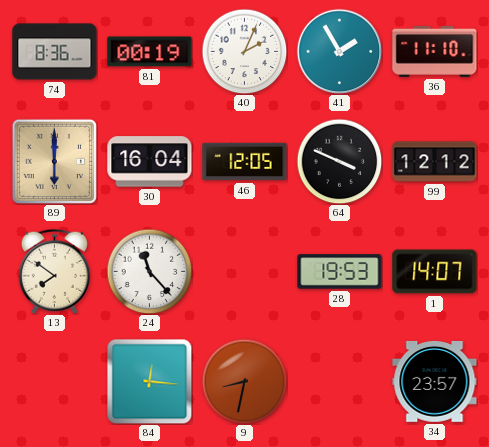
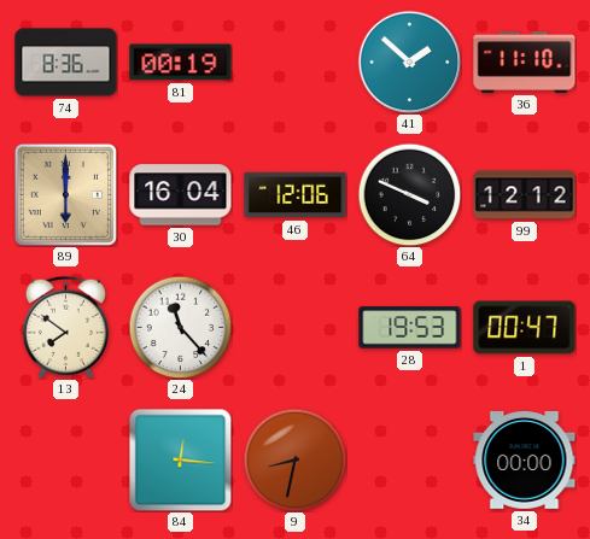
40: 2:04 -> none
41: 1:55 -> 1:52
46: 12:05 -> 12:06
1: 14:07 -> 00:47
34: 23:57 -> 00:00
